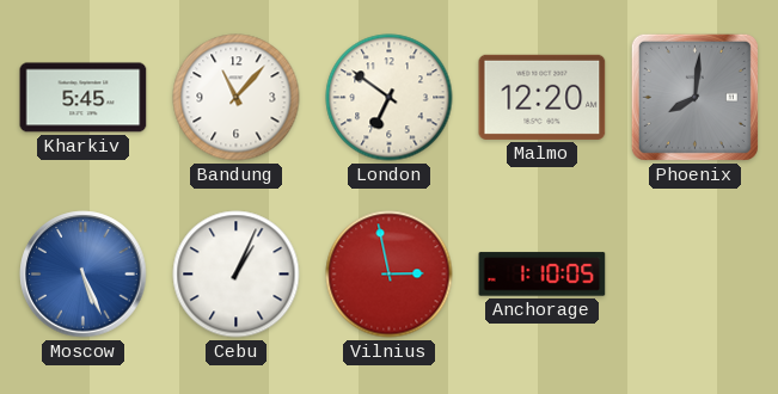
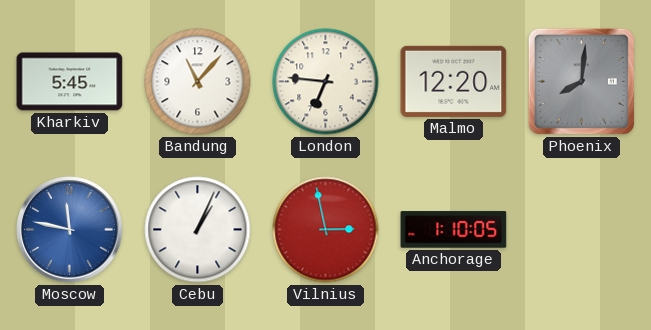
London: 6:51 -> 6:46
Moscow: 5:26 -> 11:47
